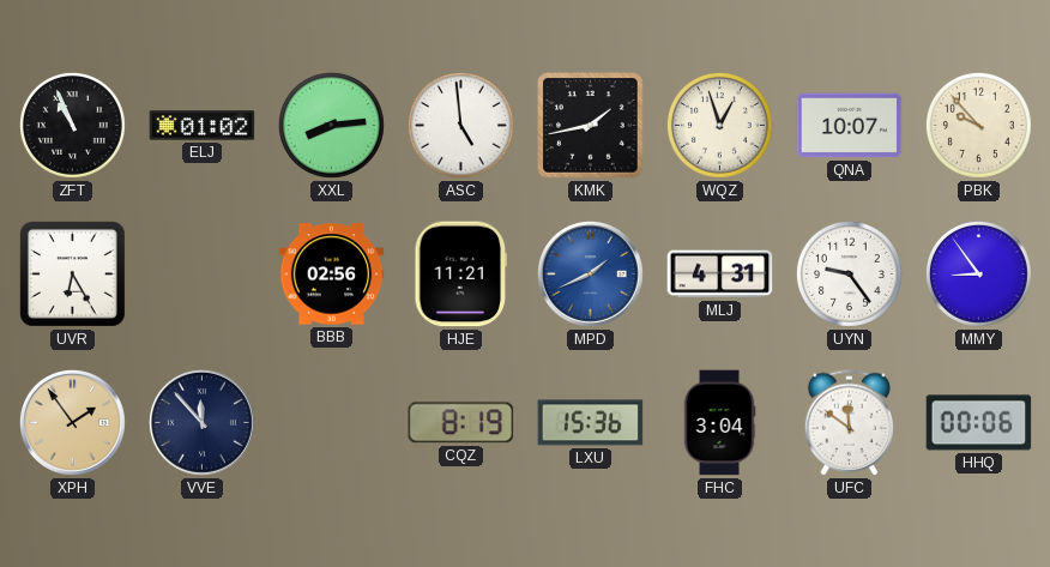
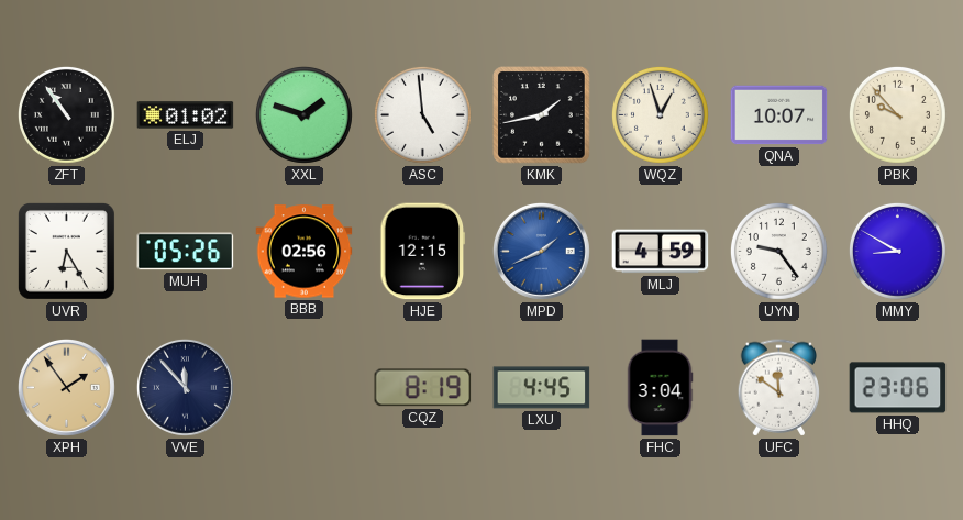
ZFT: 10:56 -> 10:54
XXL: 8:14 -> 1:48
MUH: none -> 05:26
HJE: 11:21 -> 12:15
MLJ: 4:31 -> 4:59
MMY: 8:54 -> 8:50
LXU: 15:36 -> 4:45
HHQ: 00:06 -> 23:06
